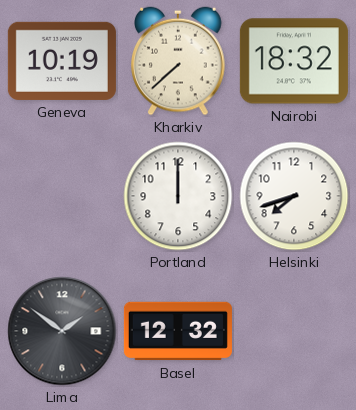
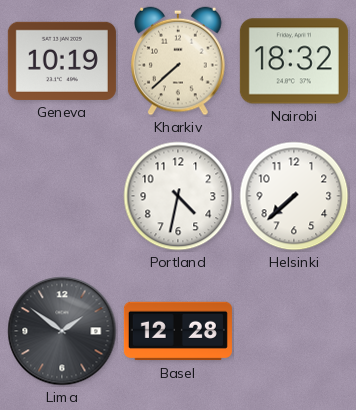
Portland: 12:00 -> 4:32
Helsinki: 7:42 -> 7:38
Basel: 12:32 -> 12:28
